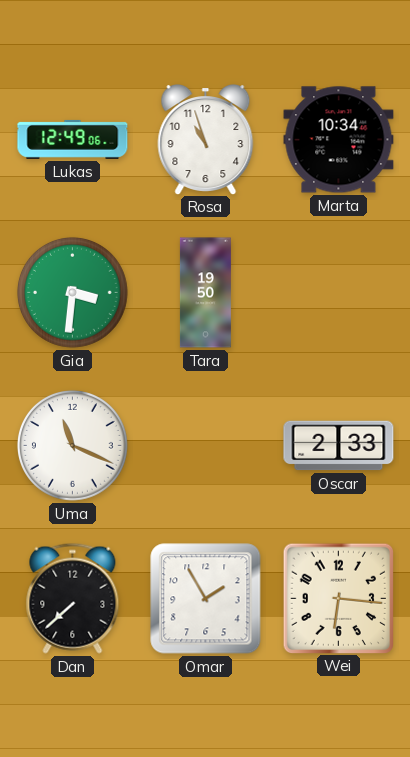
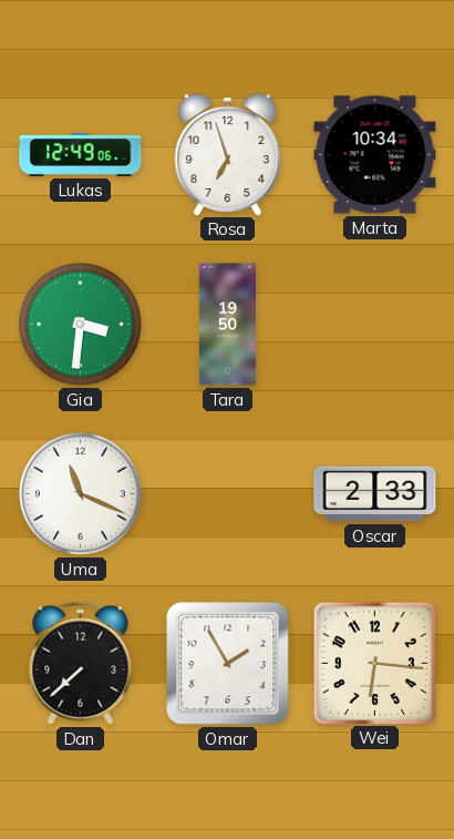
Rosa: 10:57 -> 6:57
